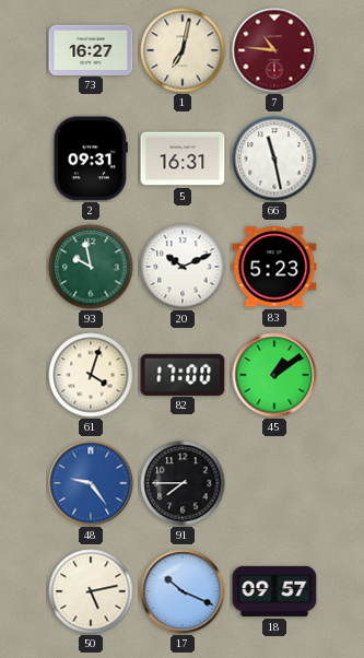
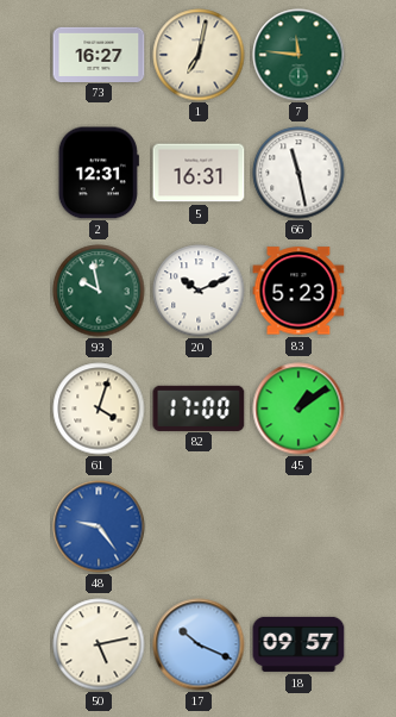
7: 10:46 -> 11:46
7 dial: burgundy -> green
2: 09:31 -> 12:31
91: 7:45 -> none
